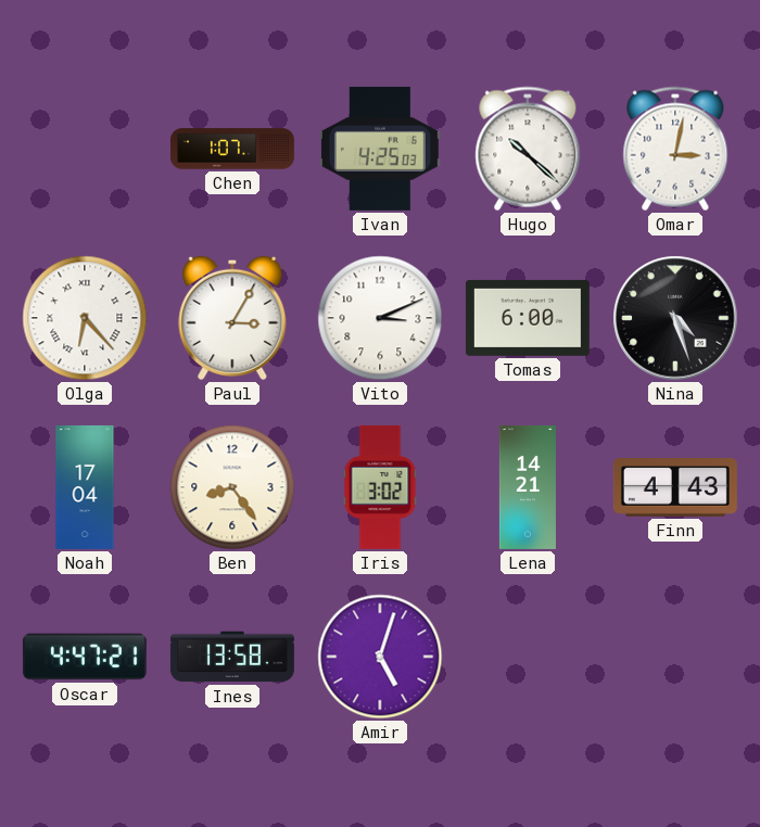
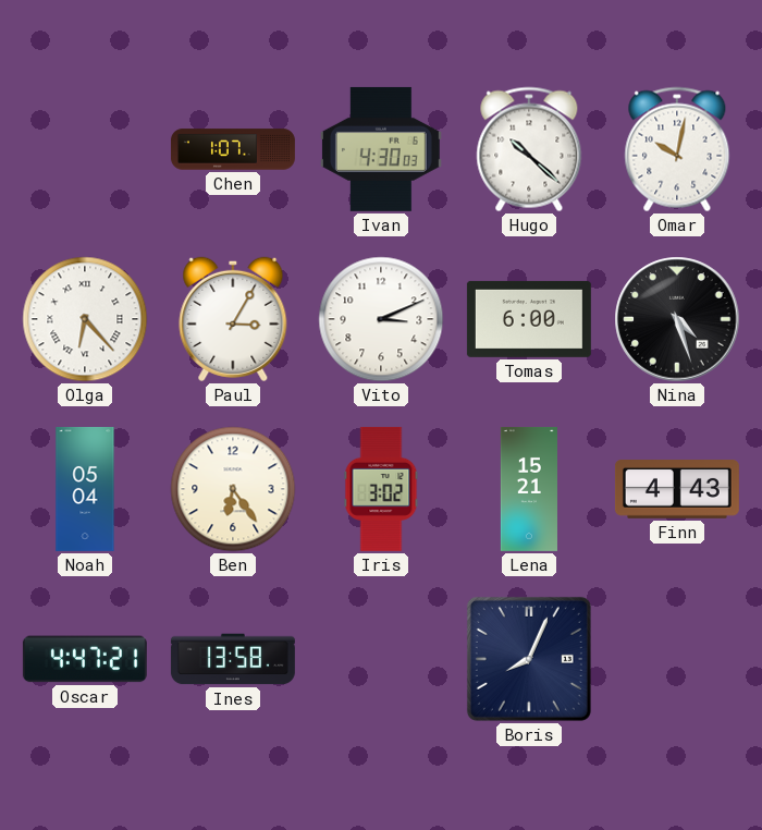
Ivan: 4:25 -> 4:30
Omar: 3:02 -> 10:02
Noah: 17:04 -> 05:04
Ben: 8:24 -> 6:24
Lena: 14:21 -> 15:21
Amir: 5:03 -> none
Boris: none -> 8:04
